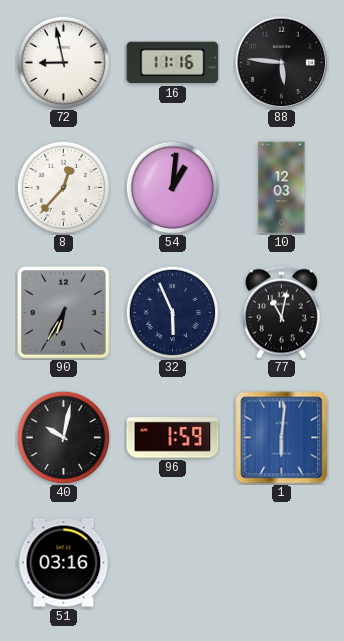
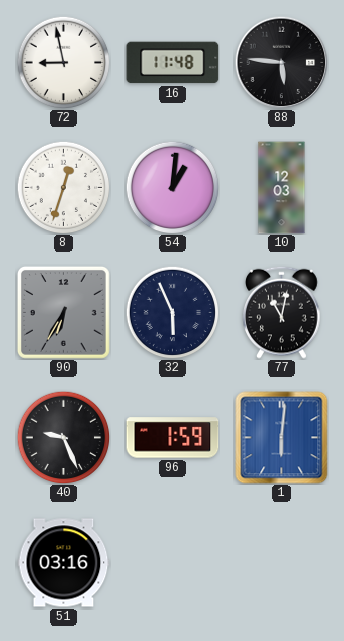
16: 11:16 -> 11:48
8: 12:37 -> 12:33
40: 10:02 -> 9:26
